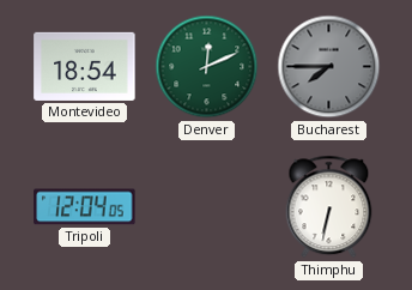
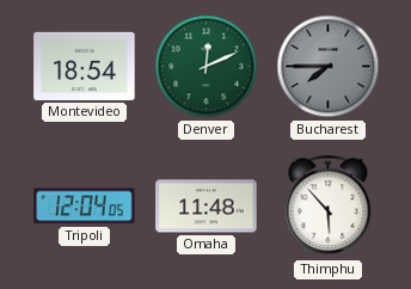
Omaha: none -> 11:48
Thimphu: 6:32 -> 5:53
